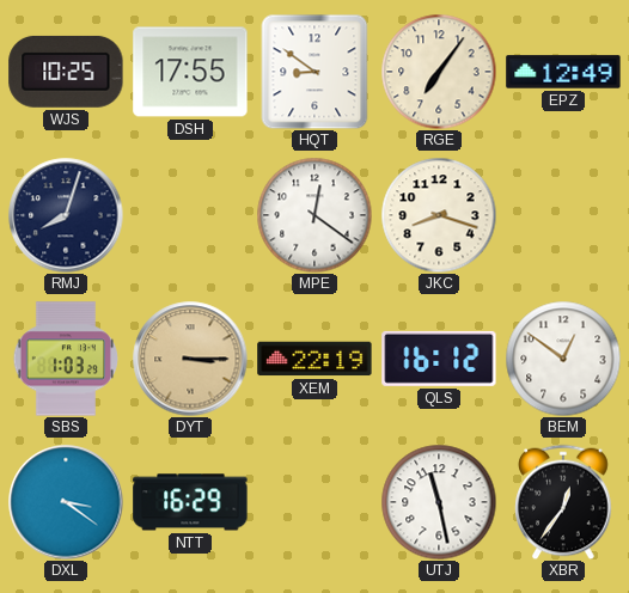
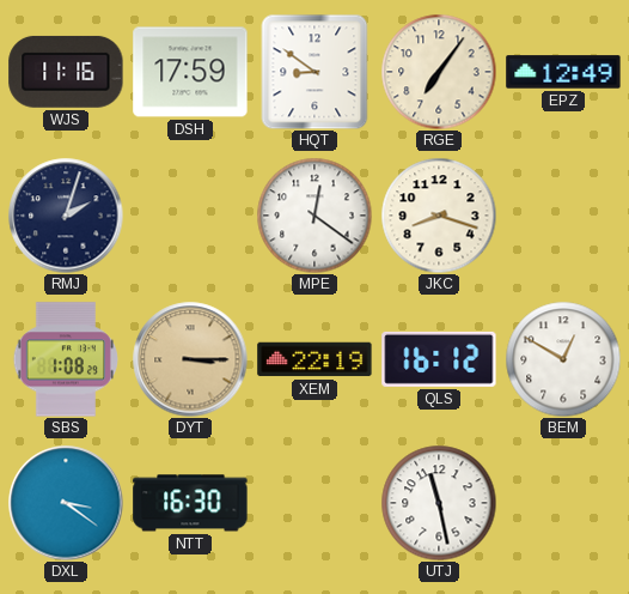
WJS: 10:25 -> 11:16
DSH: 17:55 -> 17:59
RMJ: 8:03 -> 2:03
SBS: 1:03 -> 1:08
BEM: 12:51 -> 12:50
NTT: 16:29 -> 16:30
XBR: 12:36 -> none
